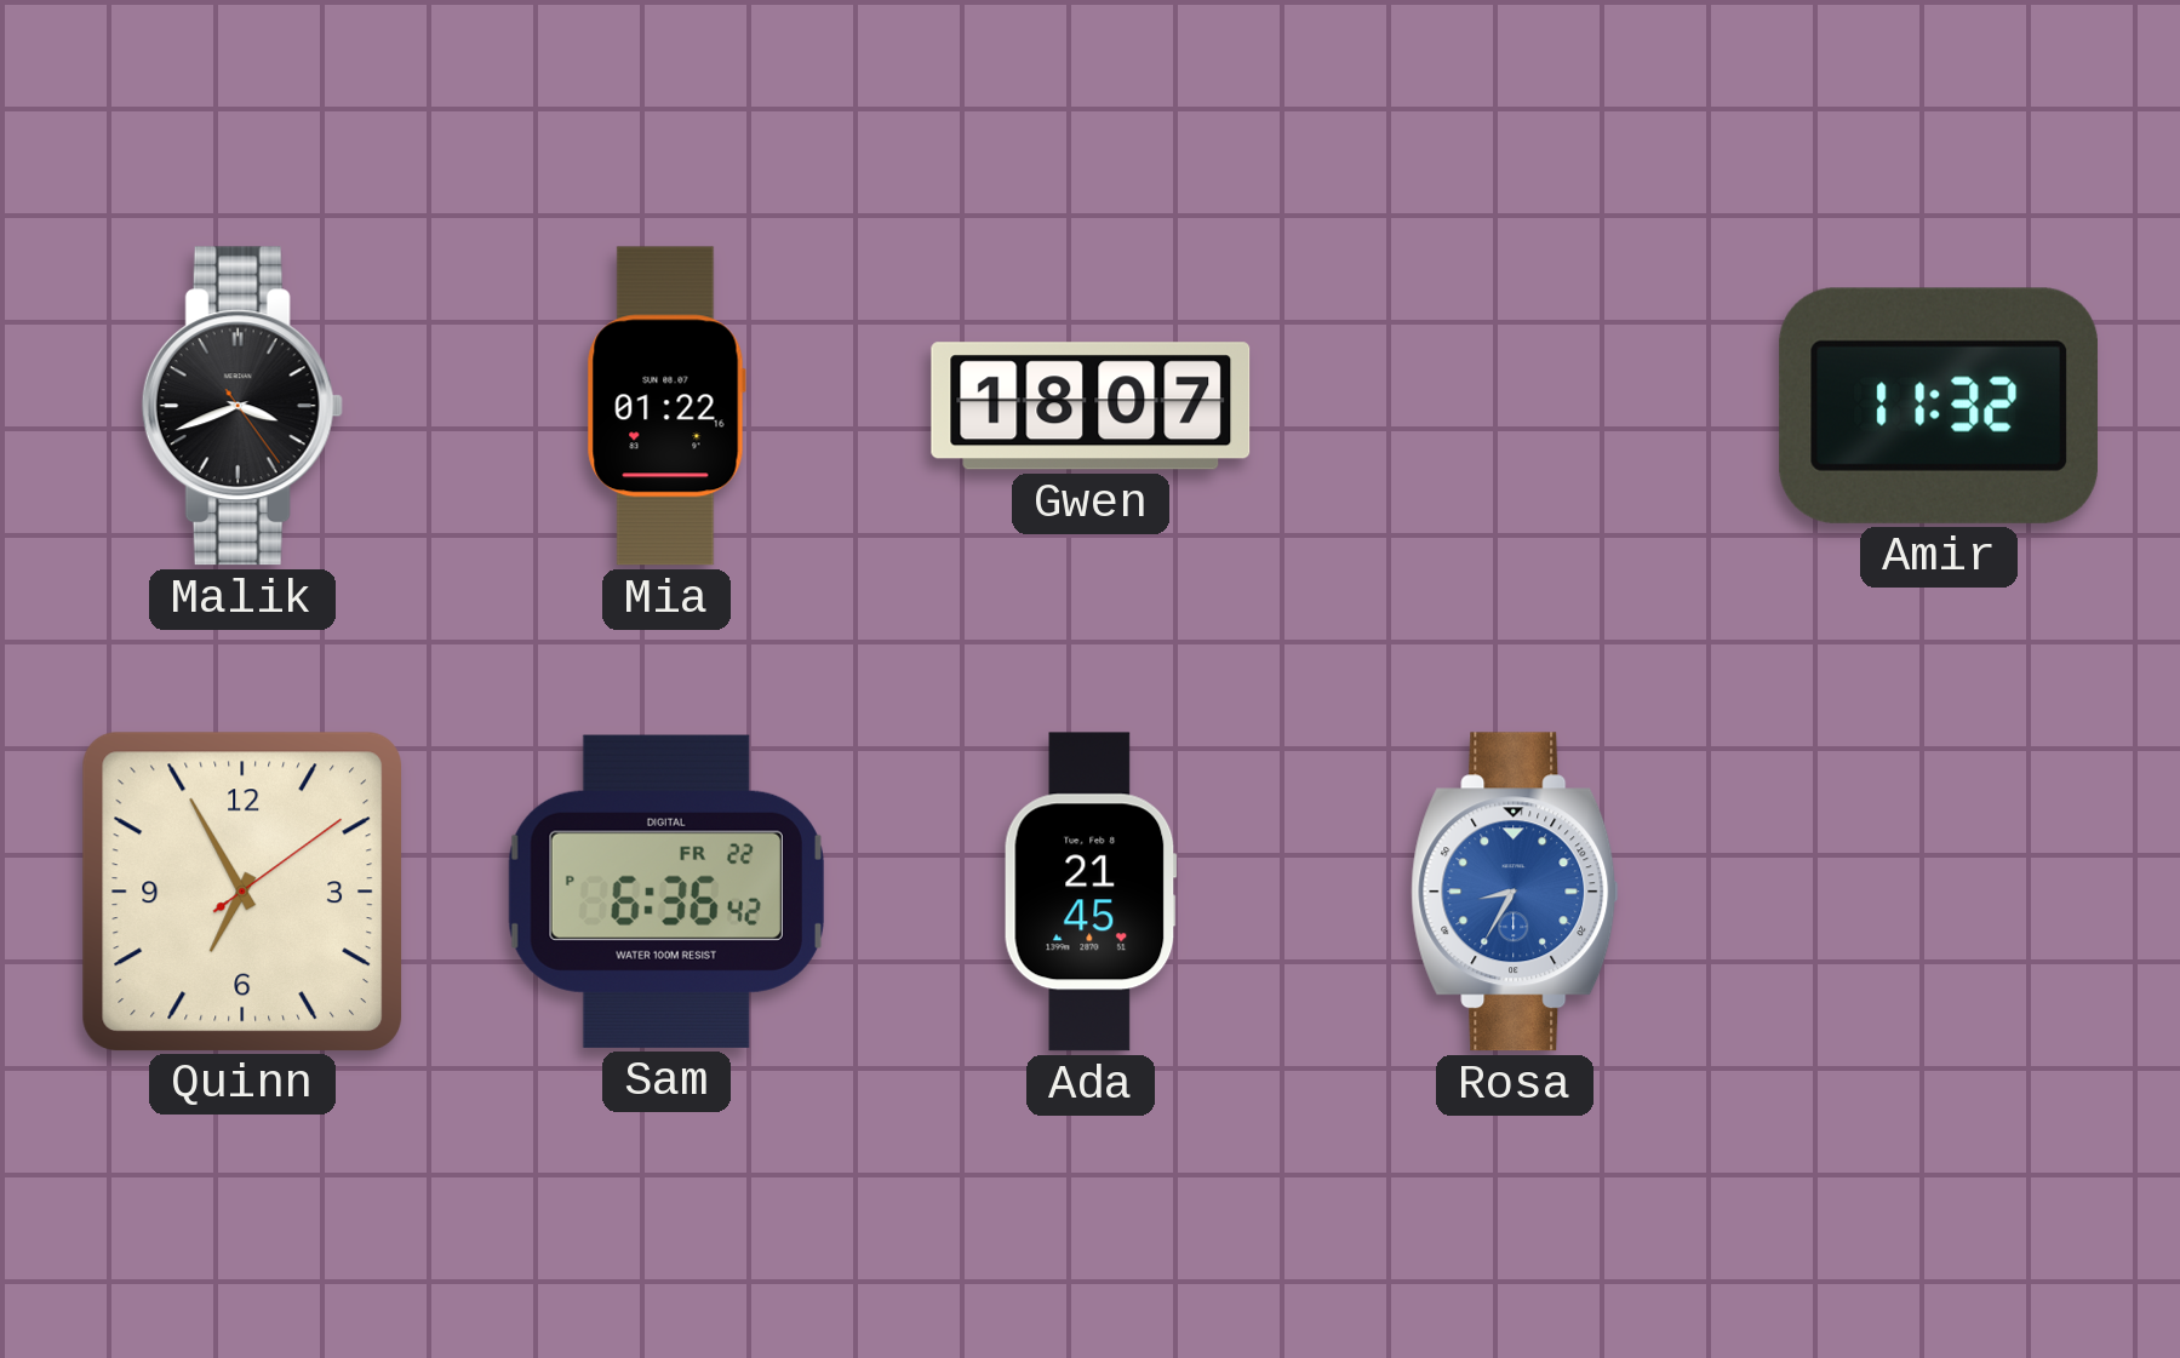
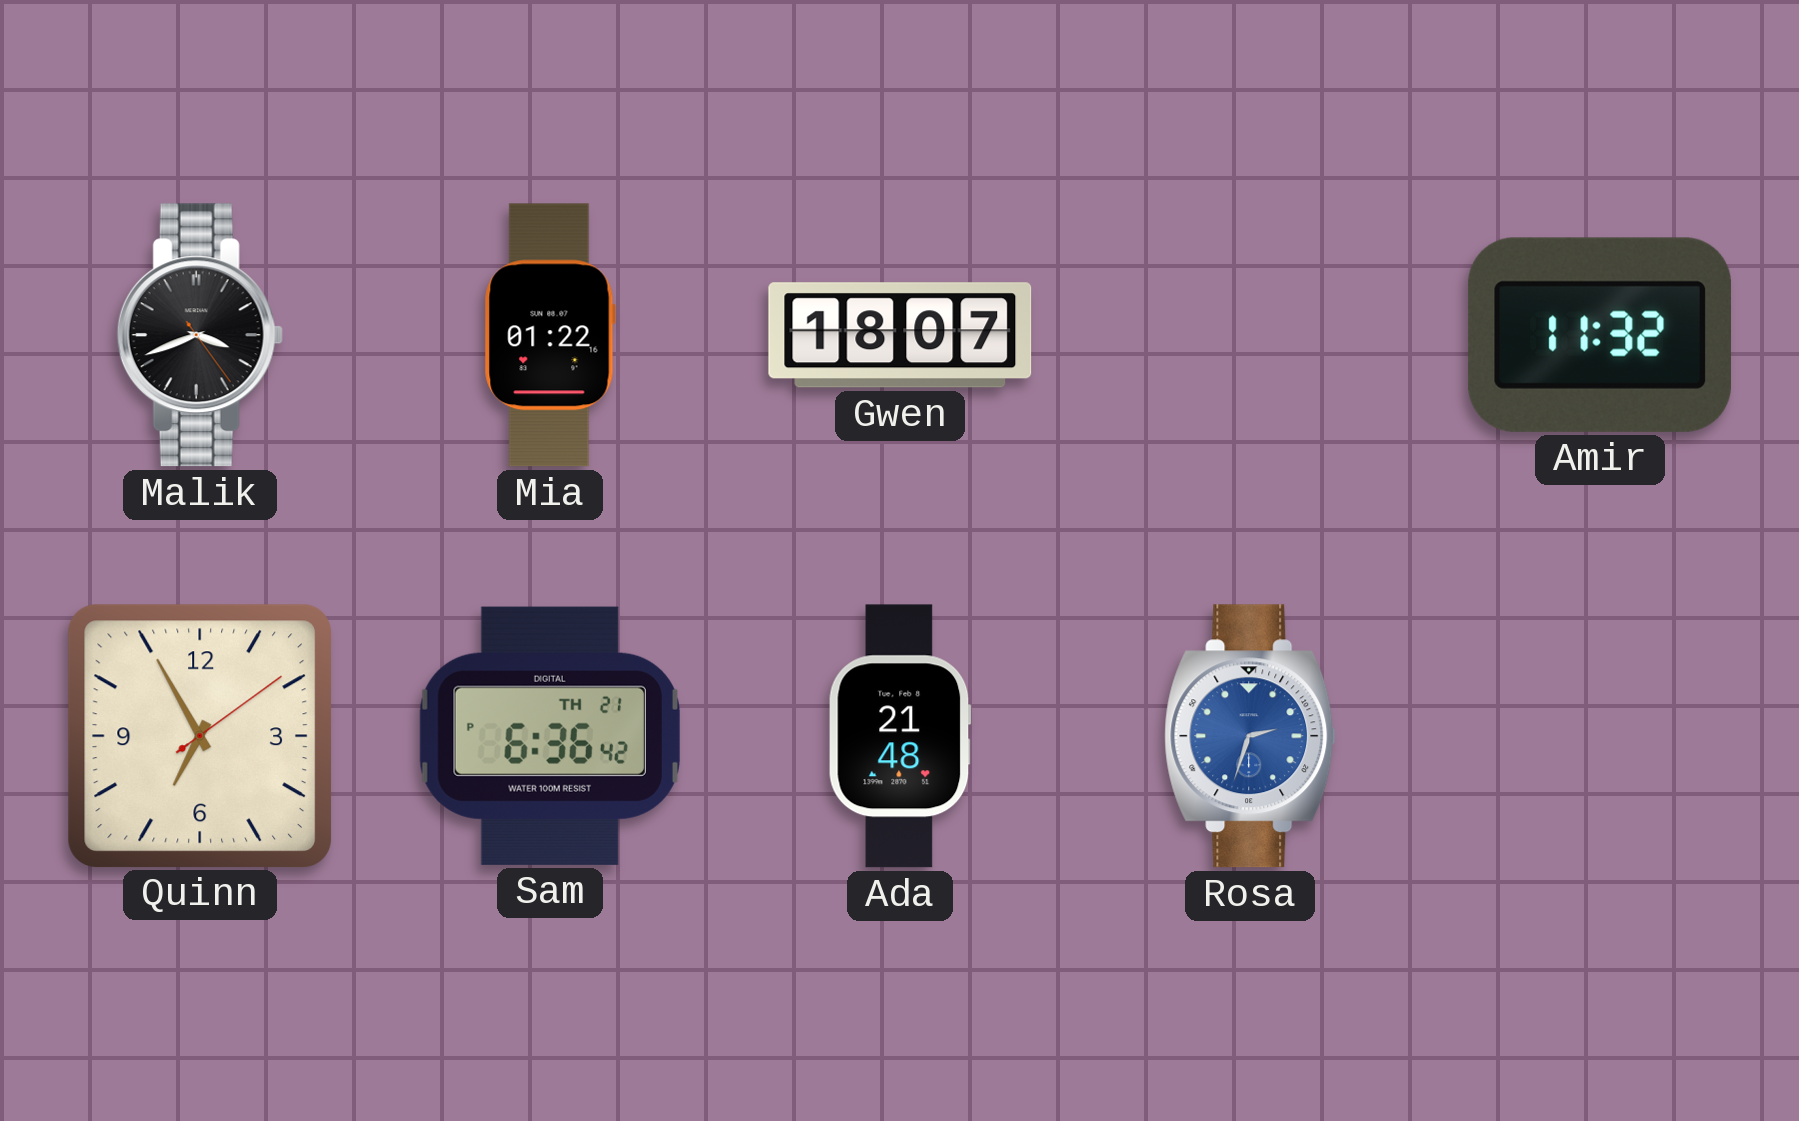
Sam date: FR 22 -> TH 21
Ada: 21:45 -> 21:48
Rosa: 8:35 -> 2:33
